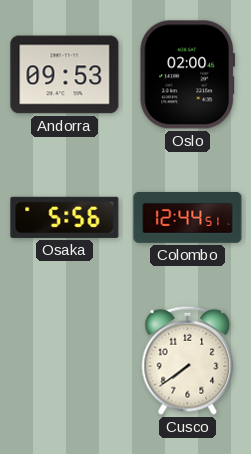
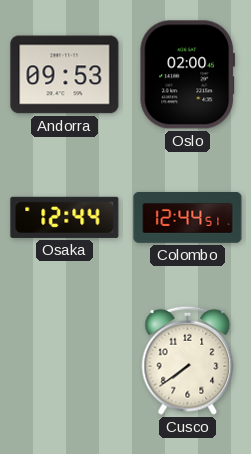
Osaka: 5:56 -> 12:44
